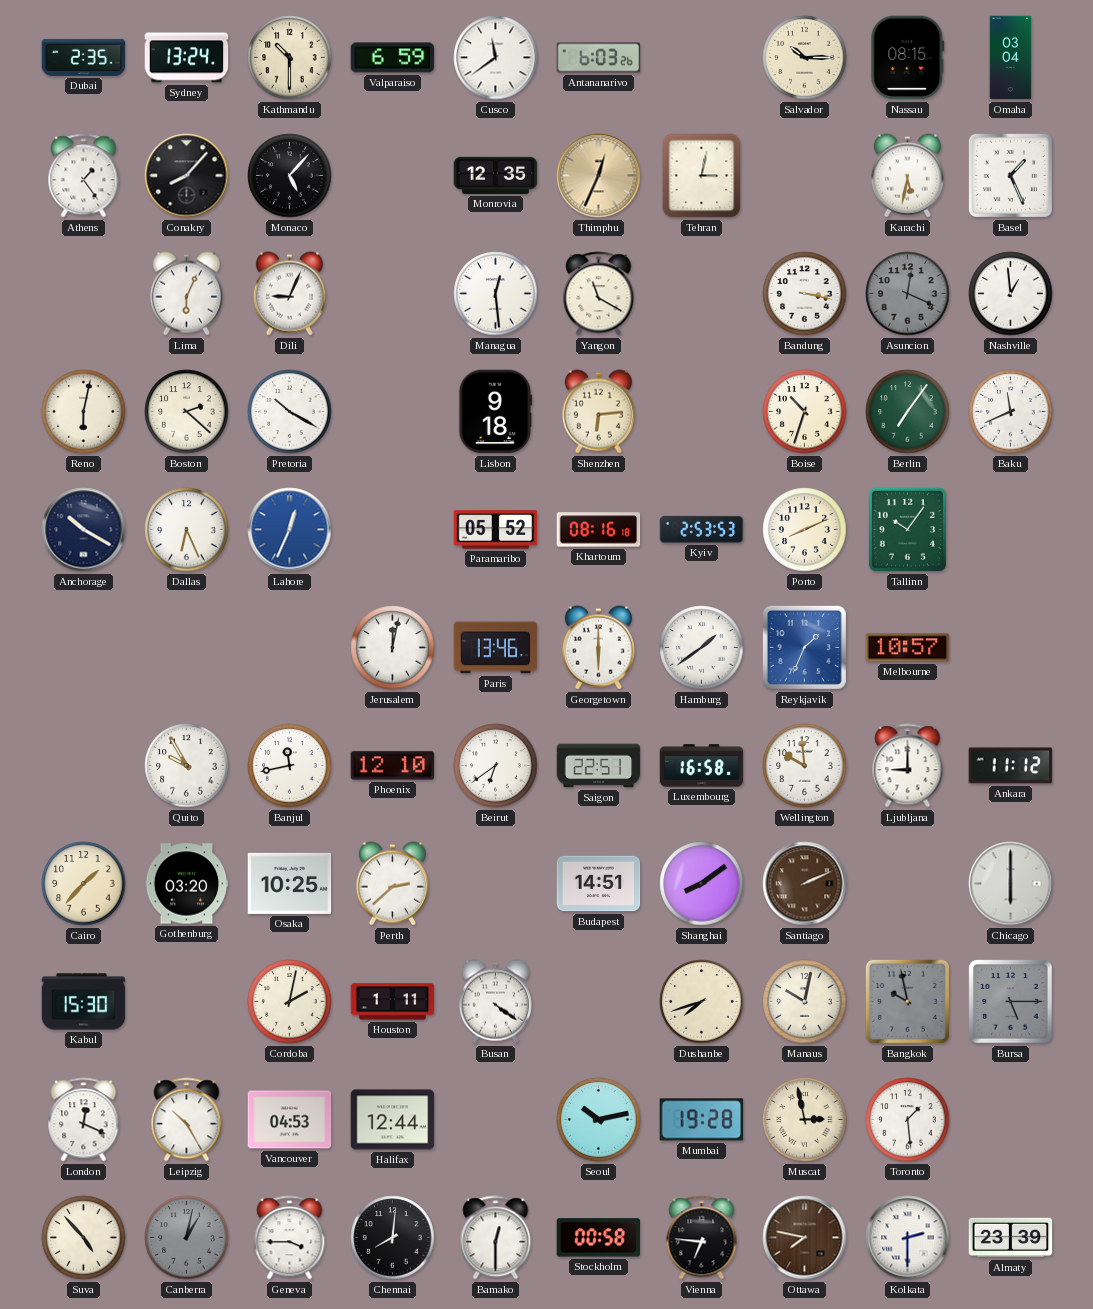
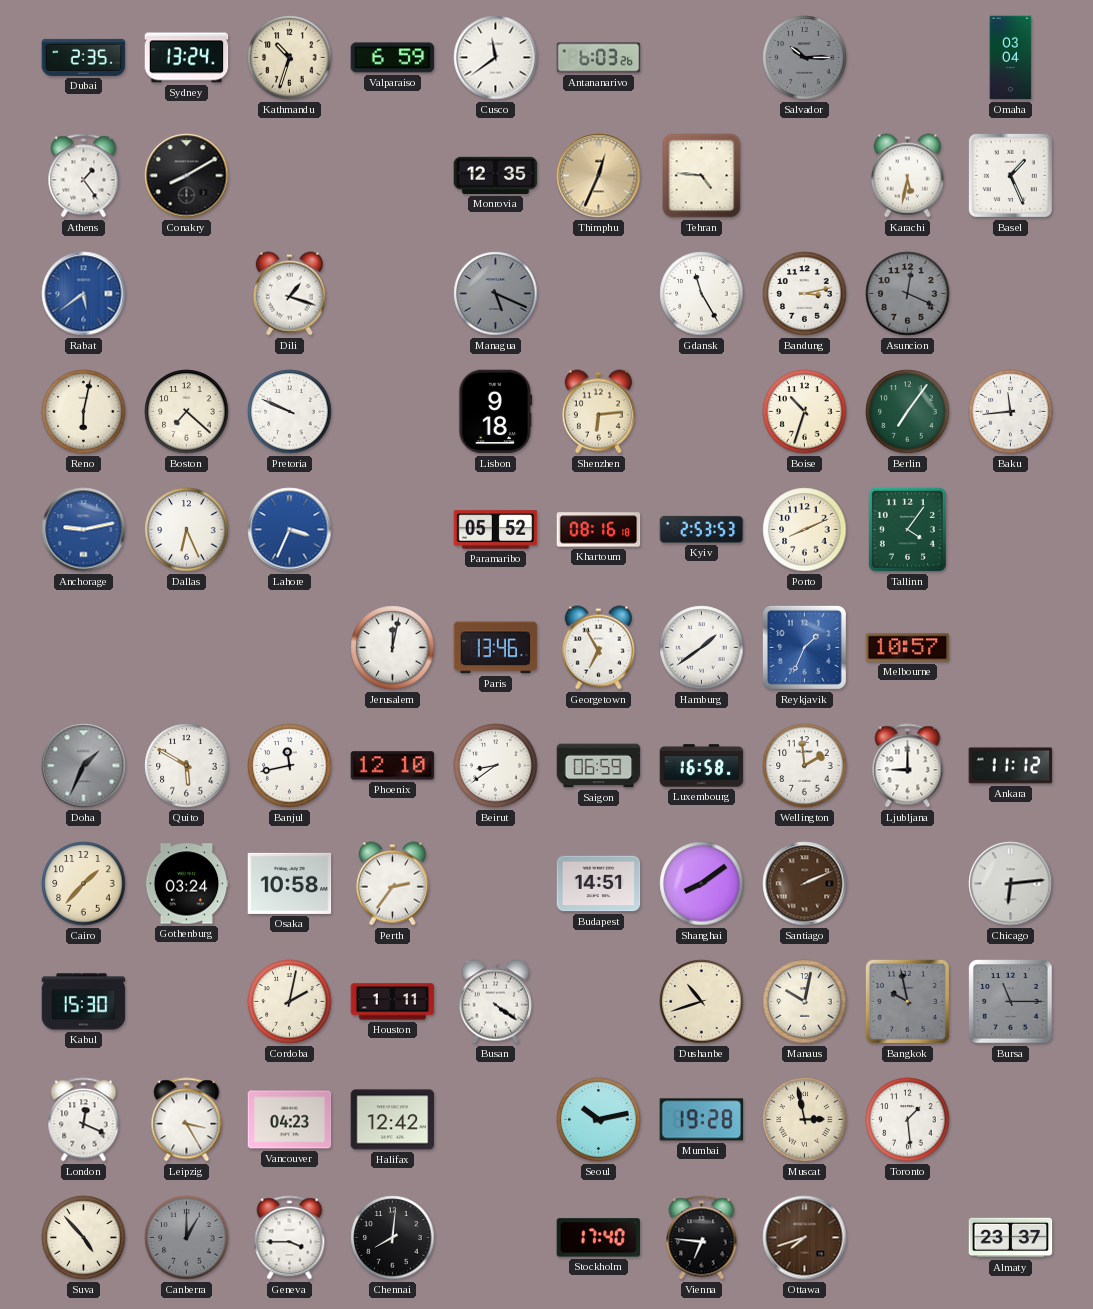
Kathmandu: 10:30 -> 10:33
Salvador dial: cream -> grey
Nassau: 08:15 -> none
Conakry: 8:07 -> 8:10
Monaco: 5:07 -> none
Tehran: 3:02 -> 4:46
Rabat: none -> 5:39
Lima: 6:04 -> none
Dili: 9:04 -> 1:18
Managua: 12:29 -> 5:19
Managua dial: white -> grey
Yangon: 11:20 -> none
Gdansk: none -> 11:25
Bandung: 3:17 -> 3:13
Nashville: 12:59 -> none
Boston: 2:22 -> 7:22
Pretoria: 10:20 -> 9:49
Baku: 11:41 -> 11:44
Anchorage: 10:20 -> 9:13
Anchorage dial: navy -> blue
Lahore: 12:34 -> 3:34
Tallinn: 10:06 -> 4:06
Georgetown: 6:00 -> 6:55
Doha: none -> 1:34
Quito: 9:55 -> 5:50
Beirut: 6:39 -> 8:39
Saigon: 22:51 -> 06:59
Wellington: 9:59 -> 1:59
Gothenburg: 03:20 -> 03:24
Osaka: 10:25 -> 10:58
Perth: 2:38 -> 2:36
Chicago: 6:00 -> 6:14
Dushanbe: 7:42 -> 10:42
Bursa: 5:15 -> 11:15
Leipzig: 10:25 -> 3:25
Vancouver: 04:53 -> 04:23
Halifax: 12:44 -> 12:42
Canberra: 1:02 -> 1:00
Bamako: 12:30 -> none
Stockholm: 00:58 -> 17:40
Ottawa: 7:47 -> 7:42
Kolkata: 2:30 -> none
Almaty: 23:39 -> 23:37
